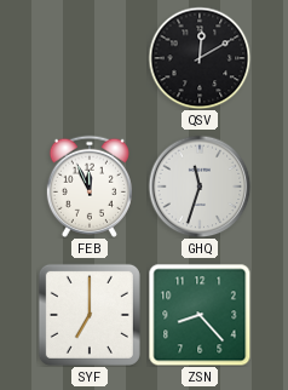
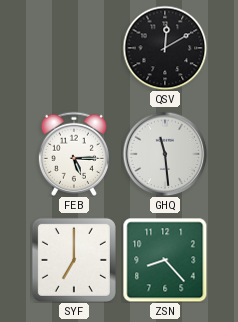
FEB: 11:56 -> 5:15
GHQ: 11:33 -> 11:29
